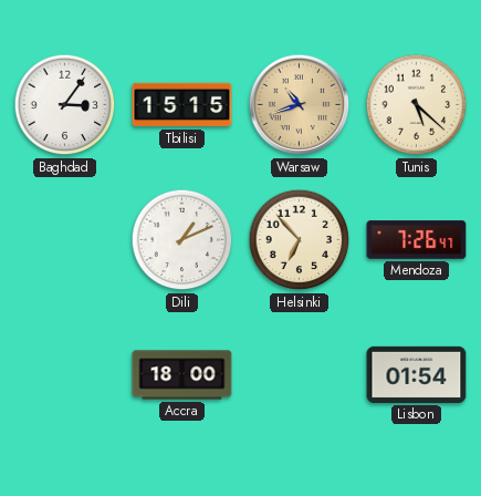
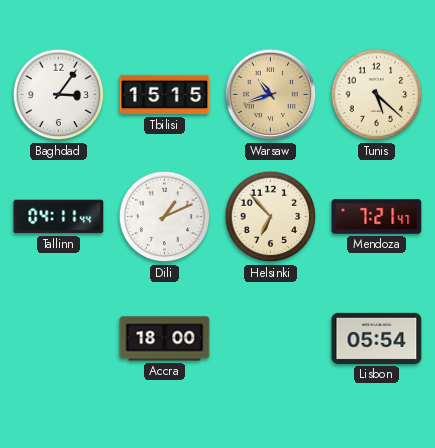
Tallinn: none -> 04:11
Mendoza: 7:26 -> 7:21
Lisbon: 01:54 -> 05:54
